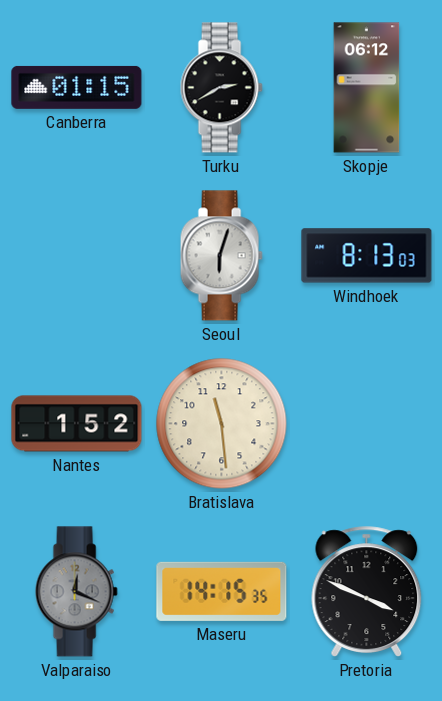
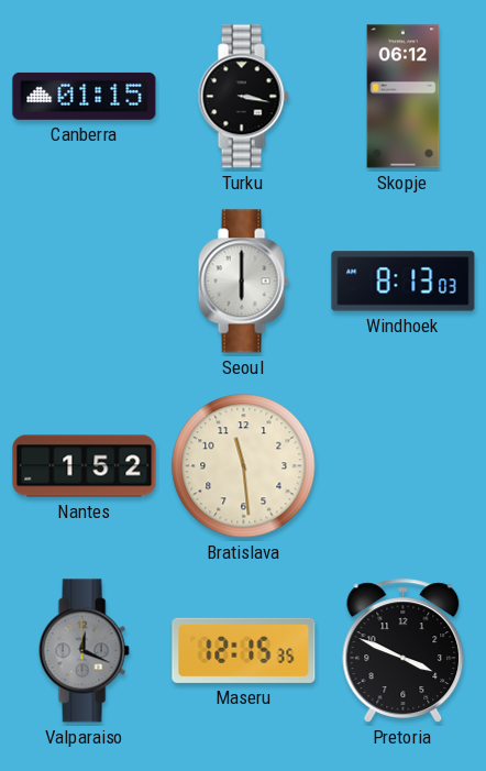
Turku: 2:40 -> 3:17
Seoul: 6:03 -> 6:00
Maseru: 14:15 -> 12:15
